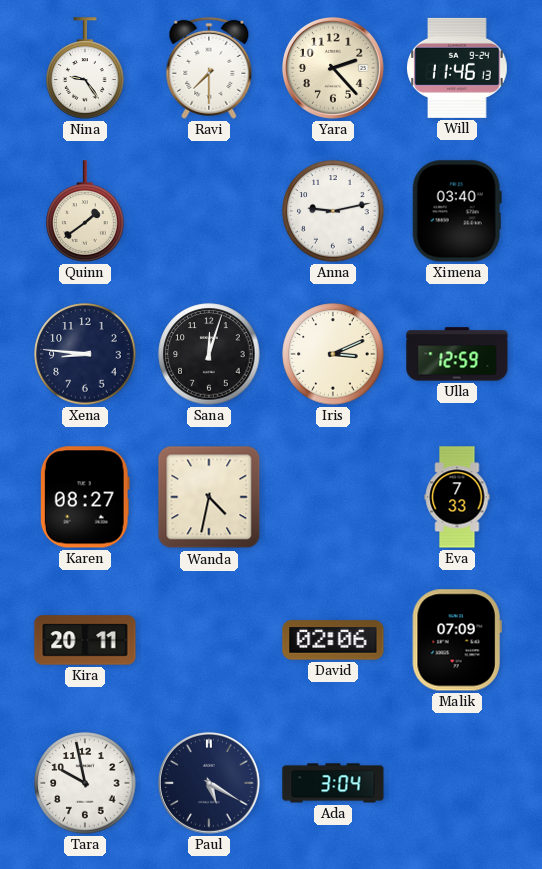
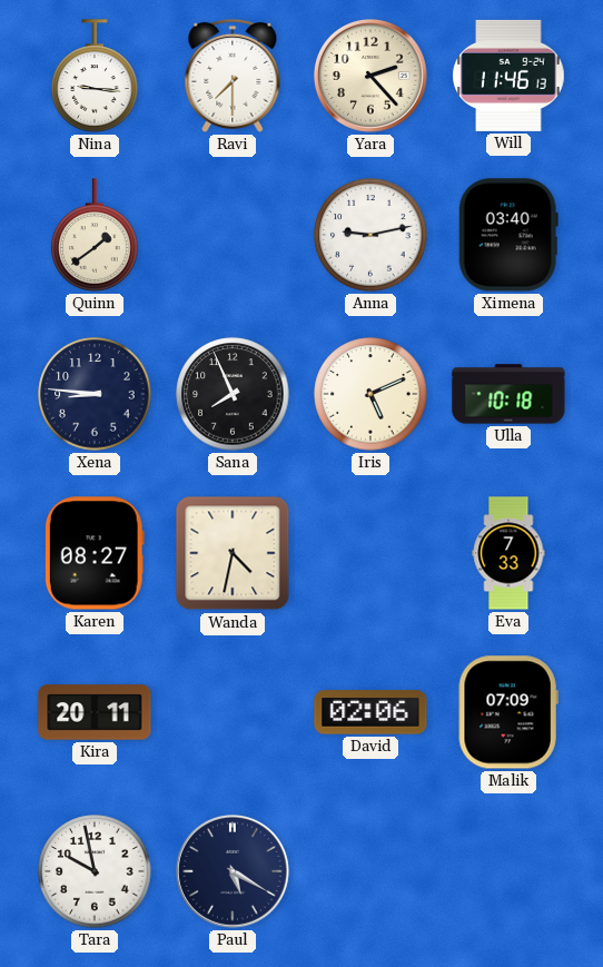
Nina: 9:24 -> 9:16
Sana: 12:03 -> 7:56
Iris: 3:11 -> 5:11
Ulla: 12:59 -> 10:18
Ada: 3:04 -> none
